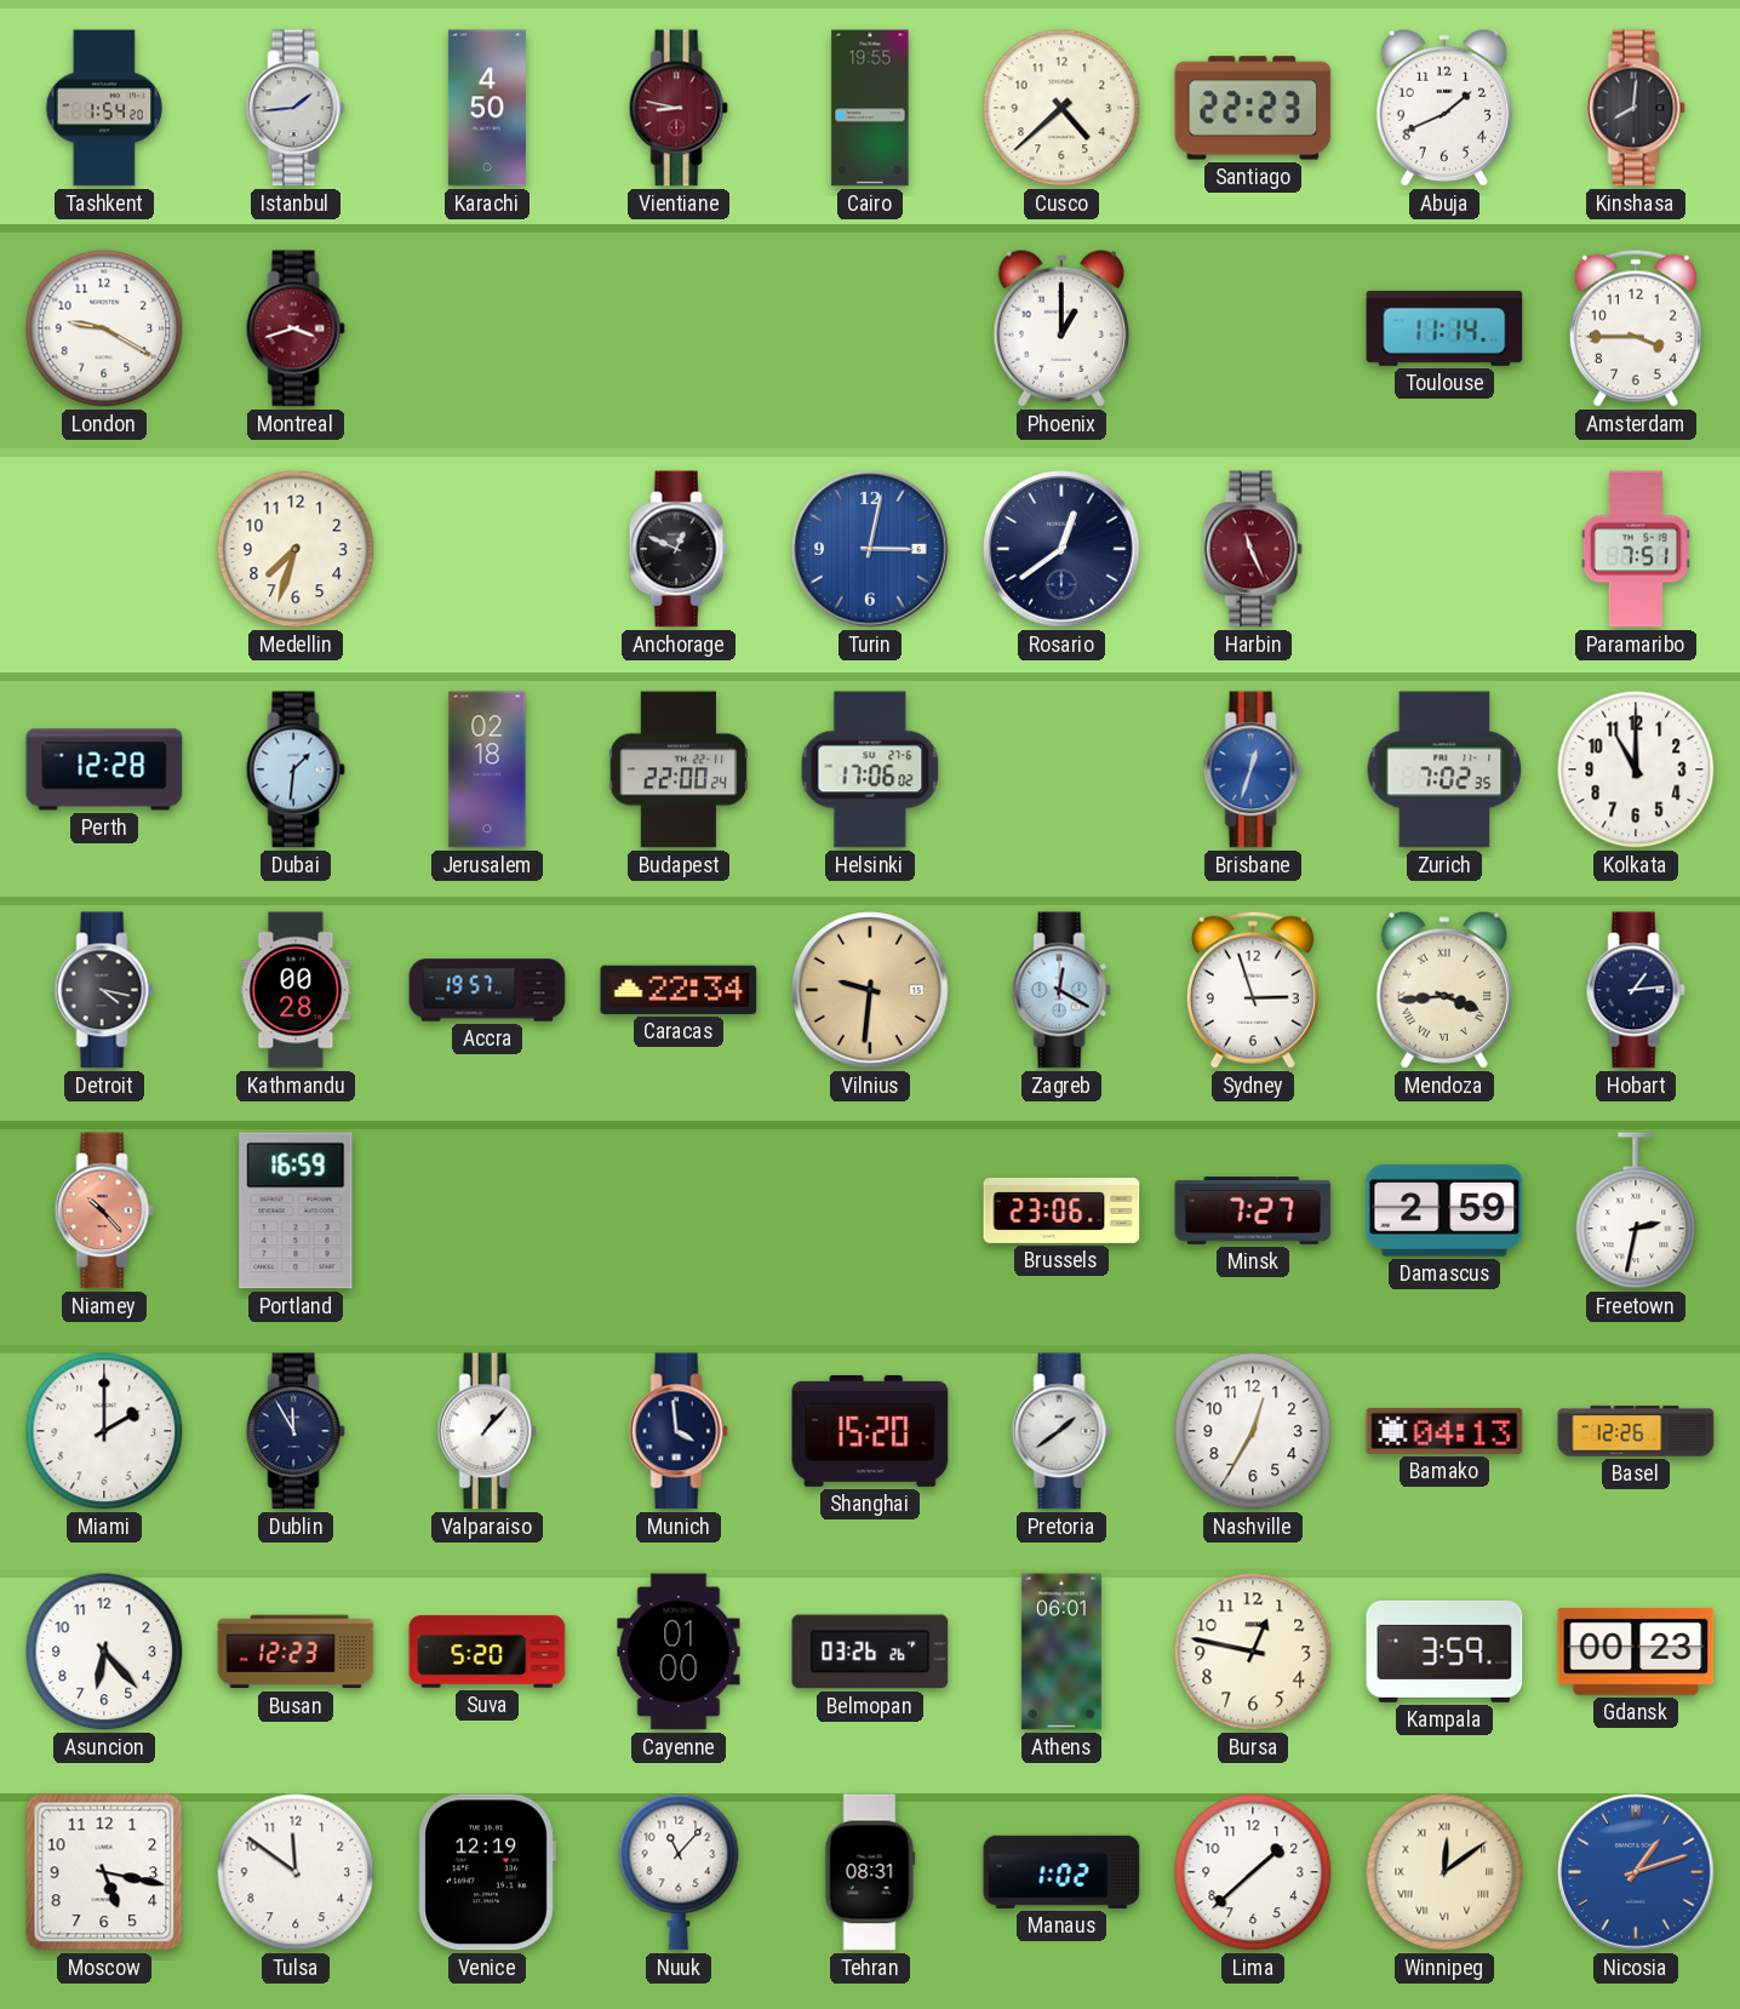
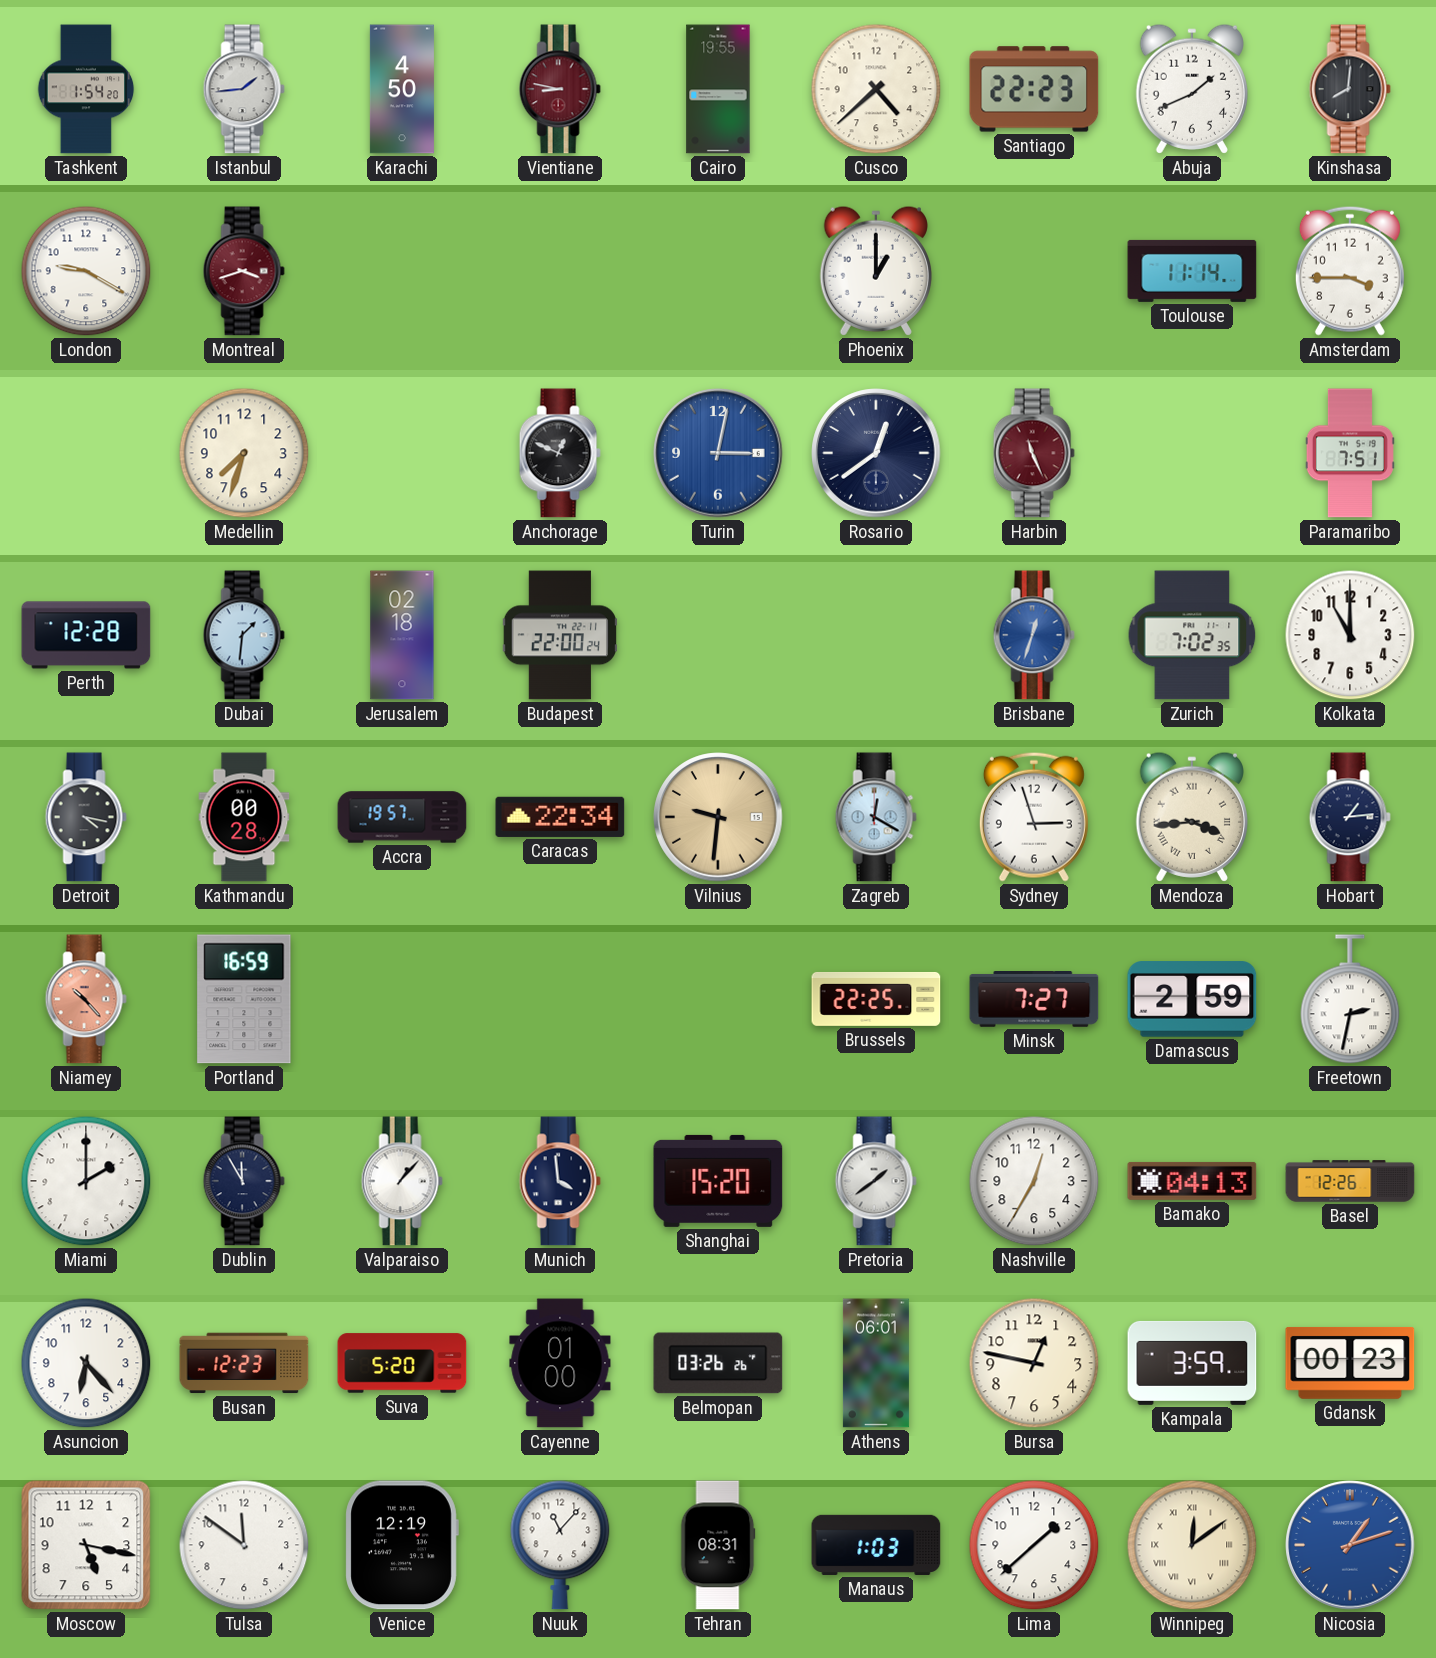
Helsinki: 17:06 -> none
Brussels: 23:06 -> 22:25
Manaus: 1:02 -> 1:03
